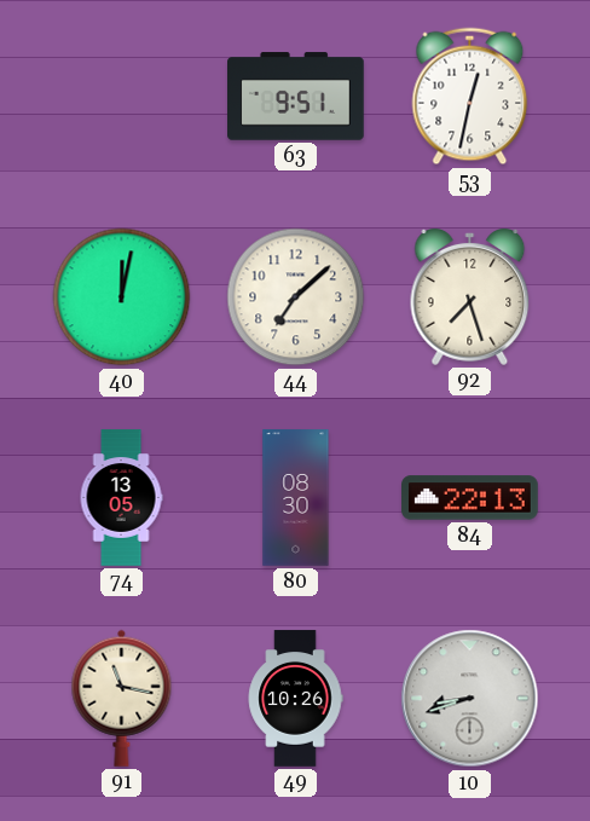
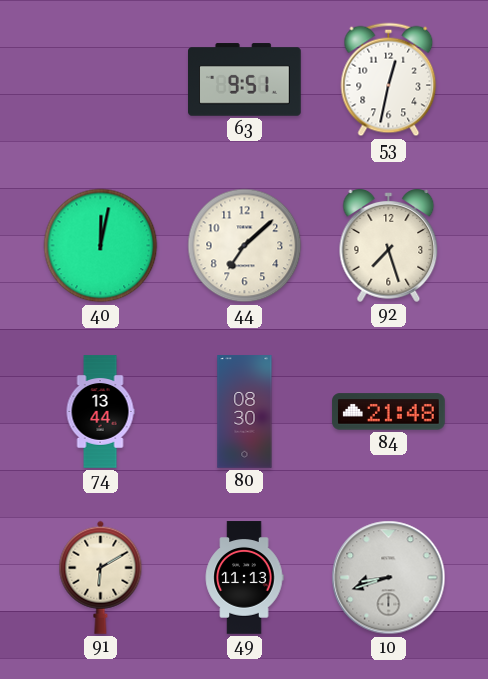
74: 13:05 -> 13:44
84: 22:13 -> 21:48
91: 11:17 -> 6:10
49: 10:26 -> 11:13
